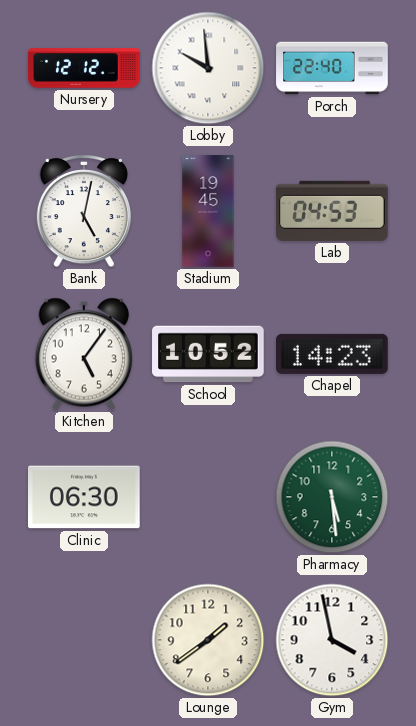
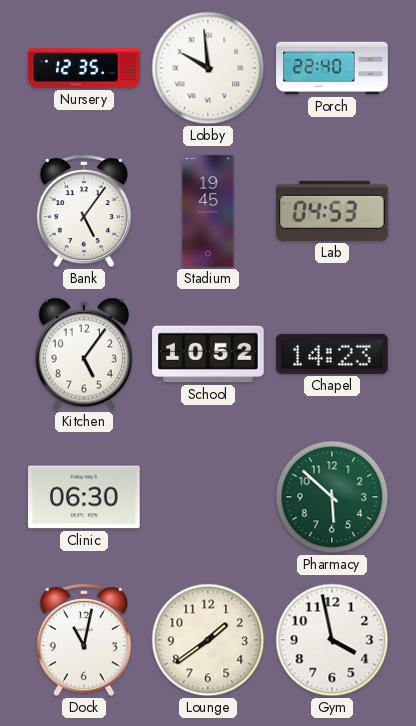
Nursery: 12:12 -> 12:35
Bank: 5:02 -> 5:06
Pharmacy: 5:29 -> 5:52
Dock: none -> 11:02
